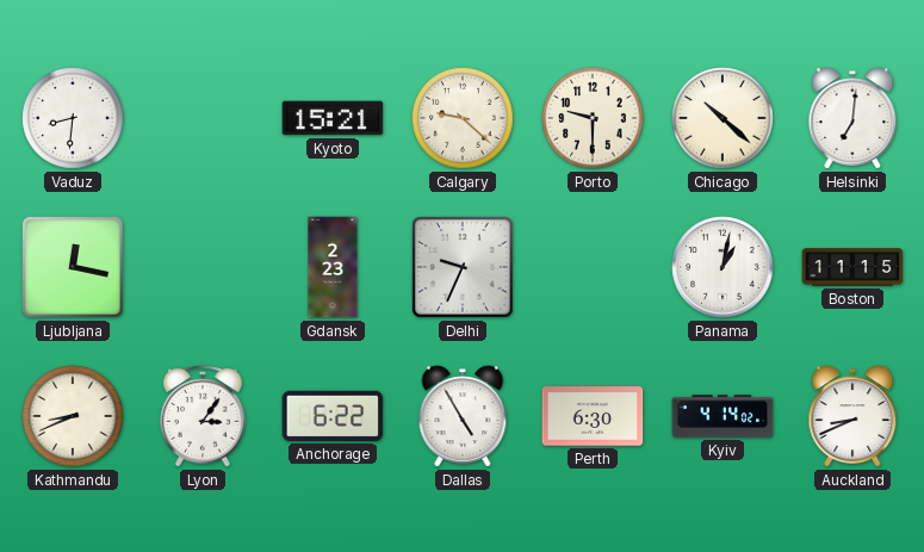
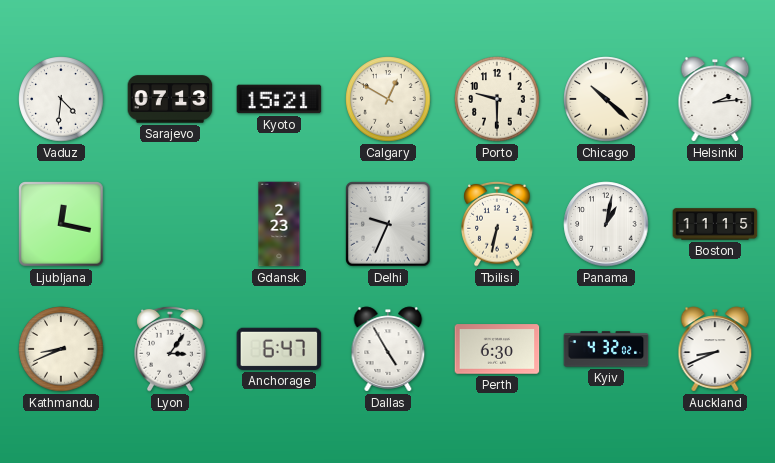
Vaduz: 8:31 -> 4:31
Sarajevo: none -> 07:13
Calgary: 9:22 -> 12:50
Helsinki: 7:01 -> 2:14
Tbilisi: none -> 6:32
Anchorage: 6:22 -> 6:47
Kyiv: 4:14 -> 4:32
